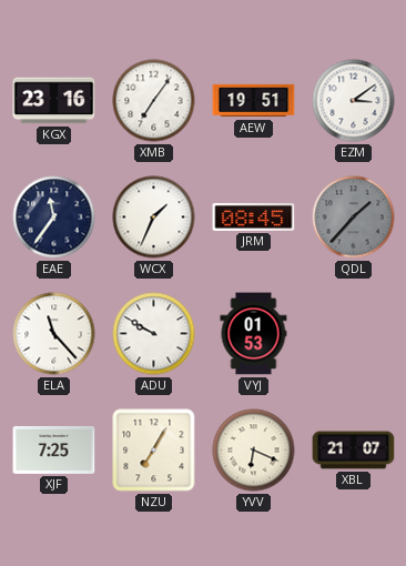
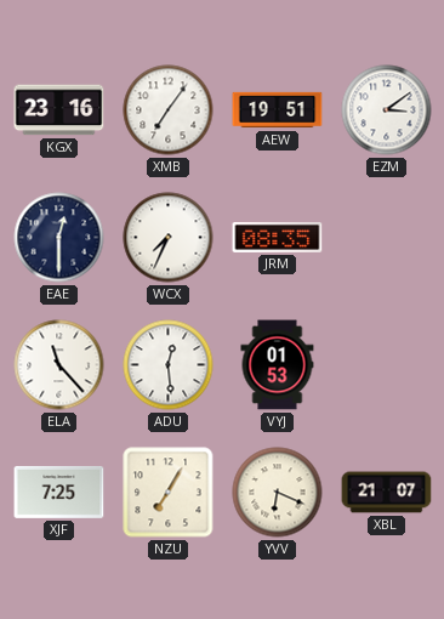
EAE: 11:36 -> 12:30
WCX: 1:34 -> 7:34
JRM: 08:45 -> 08:35
QDL: 1:37 -> none
ADU: 9:50 -> 12:29
